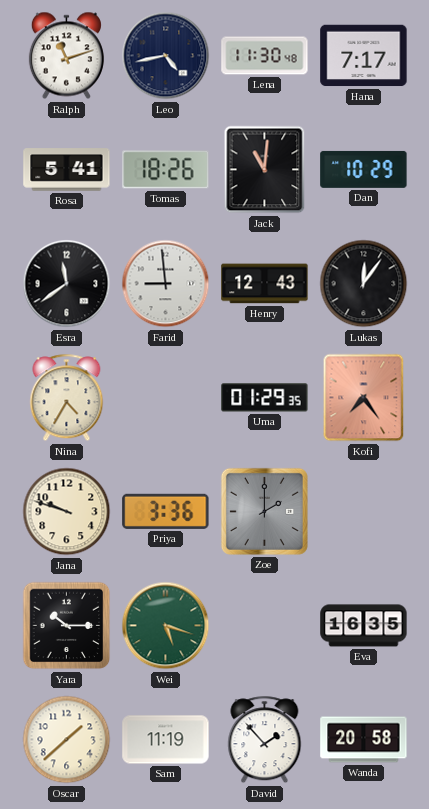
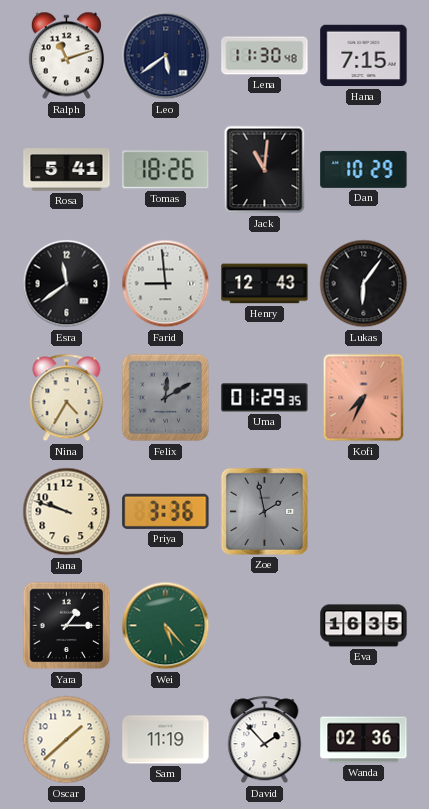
Leo: 4:43 -> 5:39
Hana: 7:17 -> 7:15
Lukas: 12:06 -> 6:06
Felix: none -> 12:10
Kofi: 7:24 -> 7:34
Zoe: 2:00 -> 1:58
Yara: 10:15 -> 1:15
Wei: 5:18 -> 5:23
Wanda: 20:58 -> 02:36
